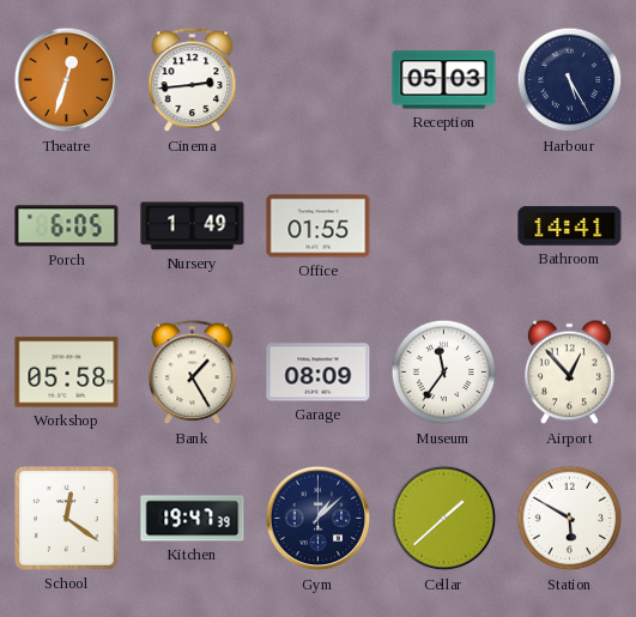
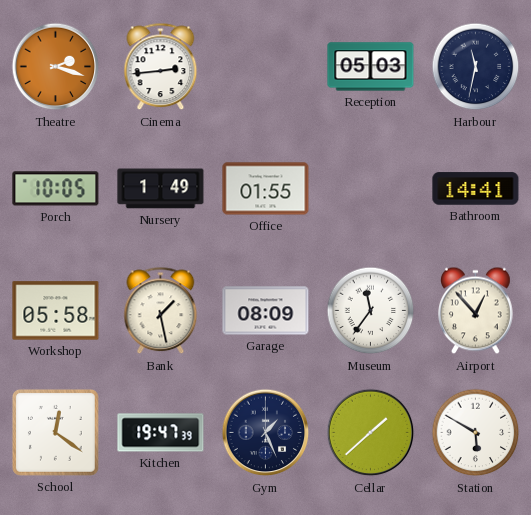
Theatre: 12:33 -> 2:18
Harbour: 5:25 -> 11:32
Porch: 6:05 -> 10:05
Bank: 1:25 -> 1:28
Gym: 1:08 -> 1:26
